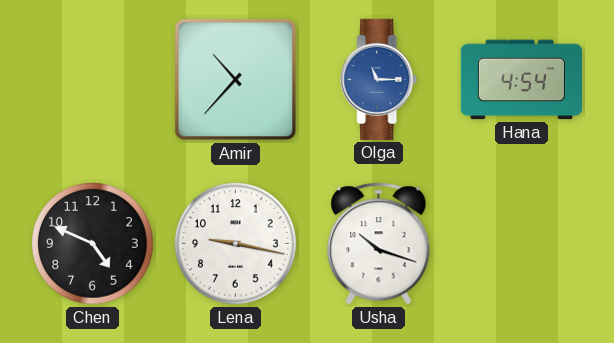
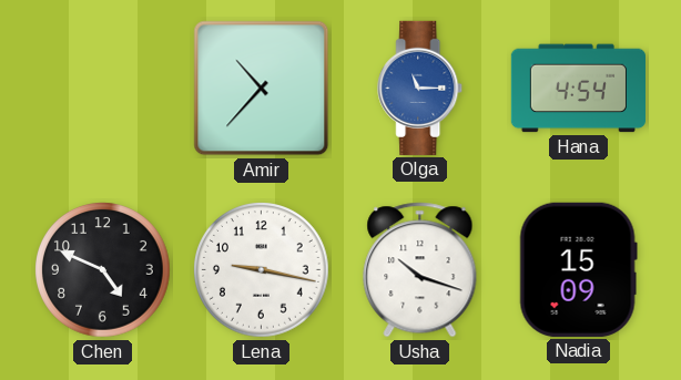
Nadia: none -> 15:09
